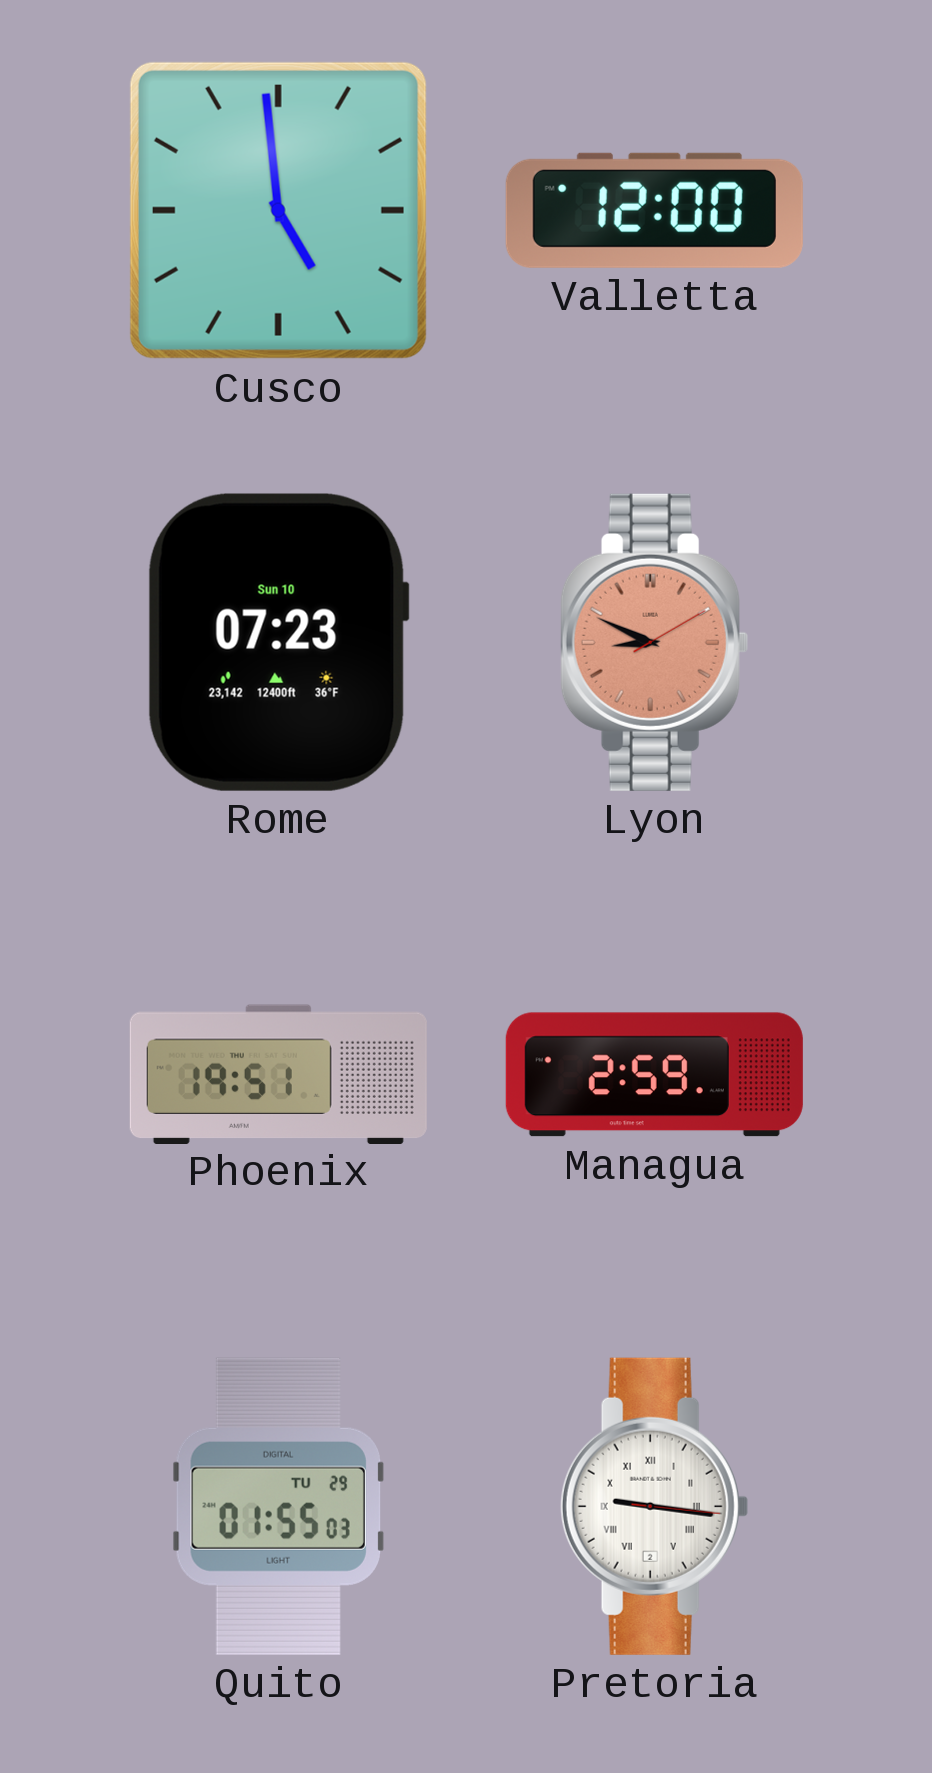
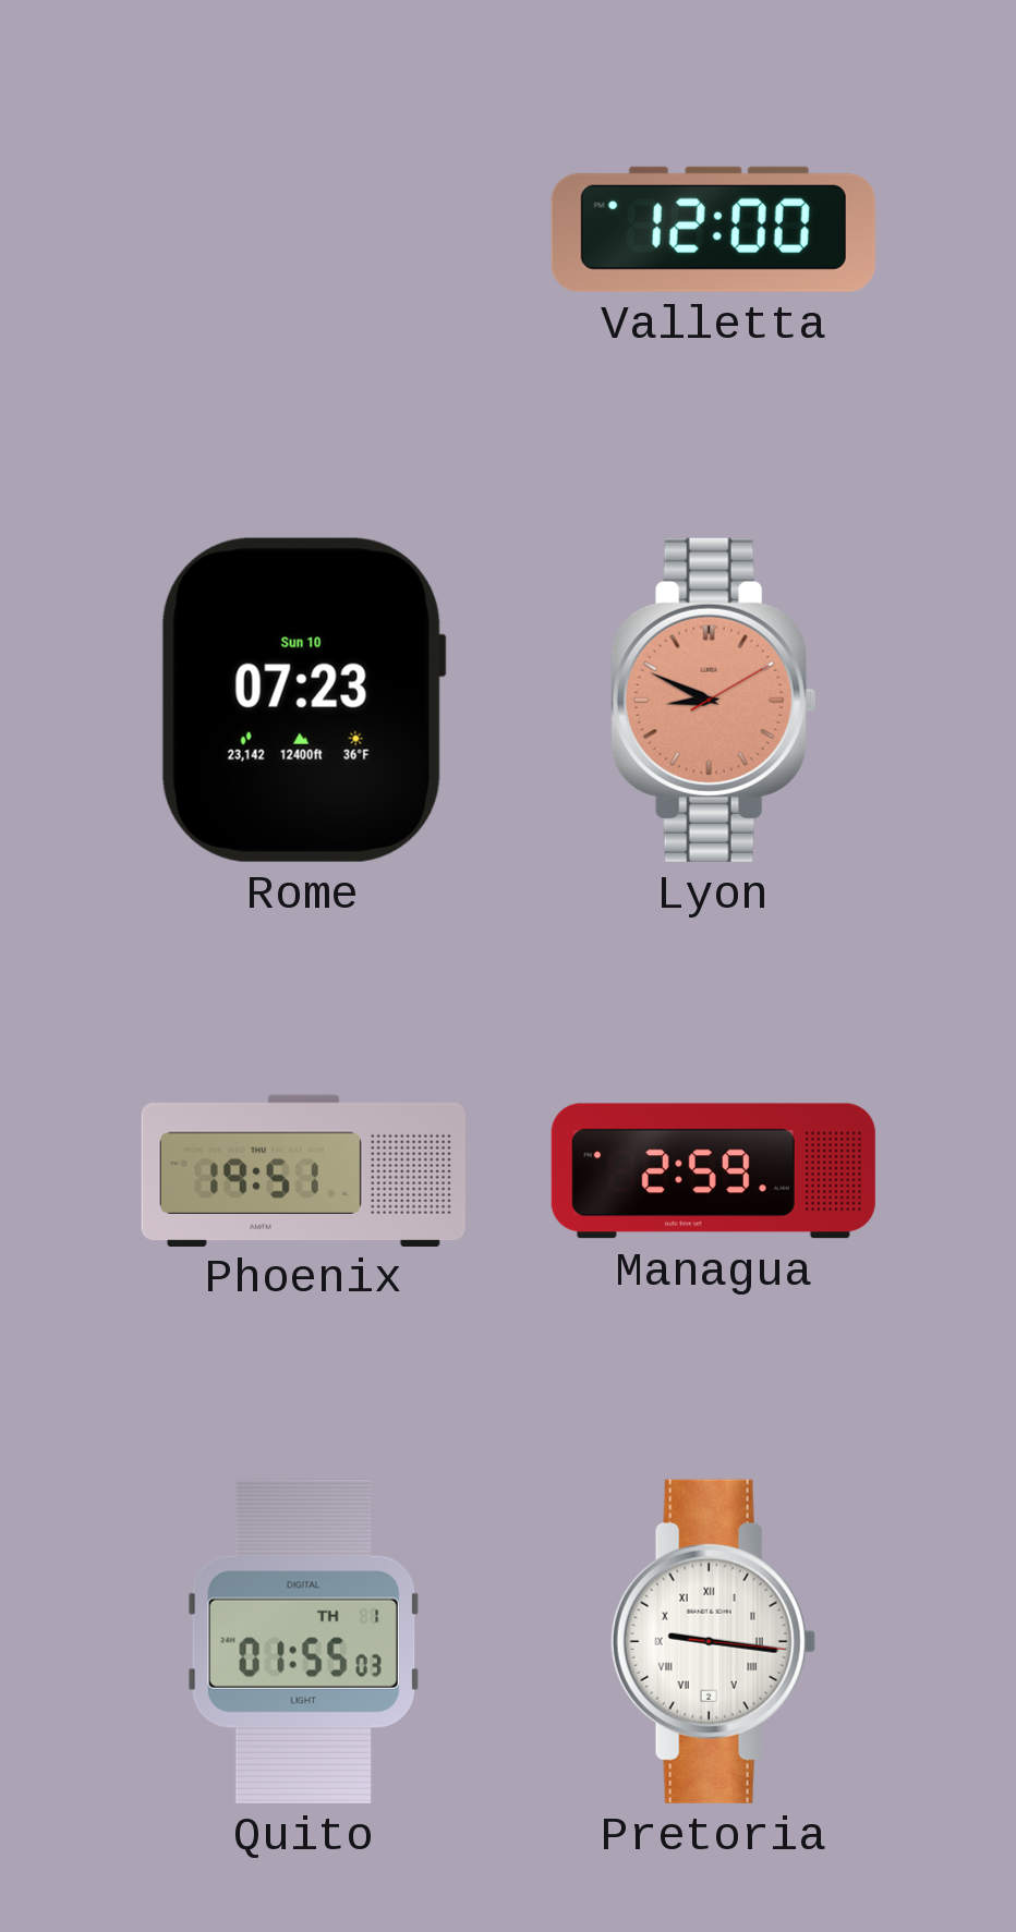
Cusco: 4:59 -> none
Quito date: TU 29 -> TH 1
